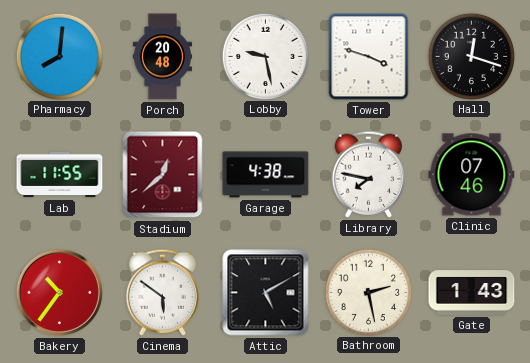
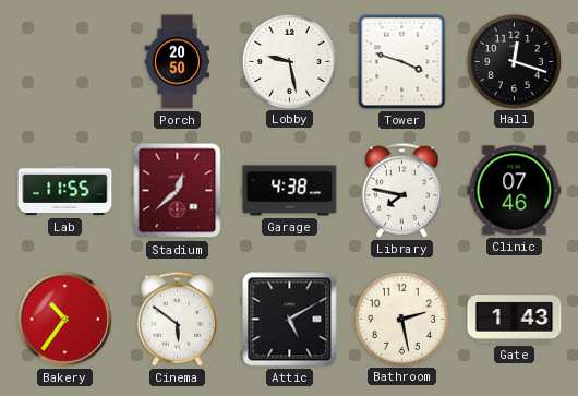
Pharmacy: 8:01 -> none
Porch: 20:48 -> 20:50
